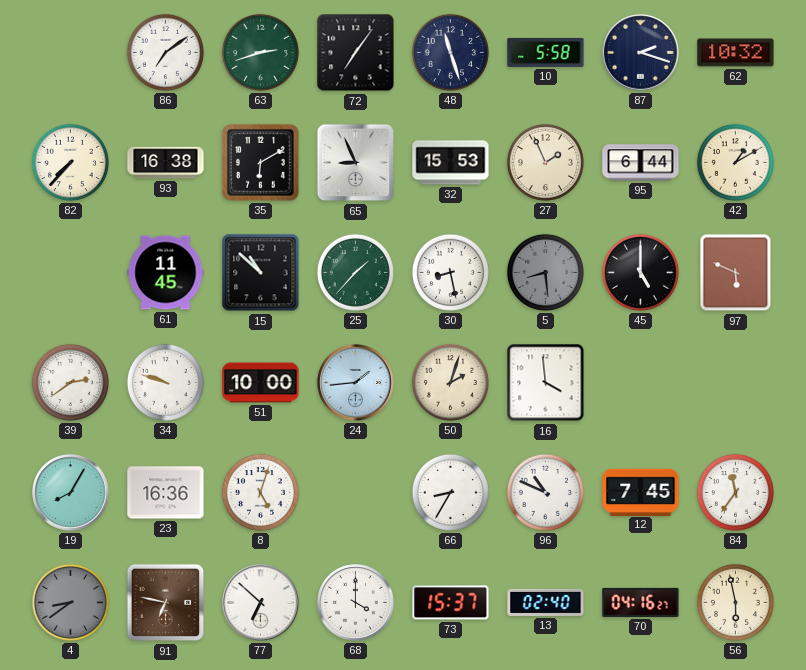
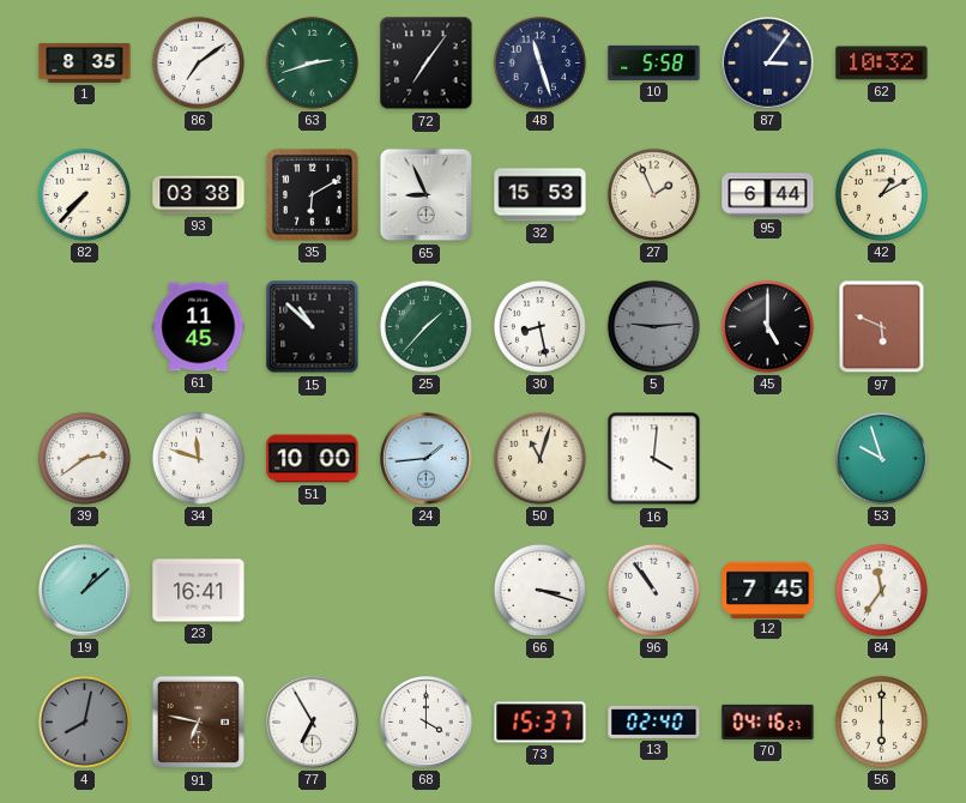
1: none -> 8:35
87: 2:18 -> 3:06
93: 16:38 -> 03:38
5: 8:29 -> 9:14
34: 9:48 -> 11:48
50: 2:03 -> 11:03
16: 3:59 -> 4:01
53: none -> 9:57
19: 8:05 -> 1:08
23: 16:36 -> 16:41
8: 5:03 -> none
66: 8:35 -> 3:18
96: 10:49 -> 10:54
4: 8:39 -> 8:02
77: 6:52 -> 6:55
56: 5:58 -> 6:00
